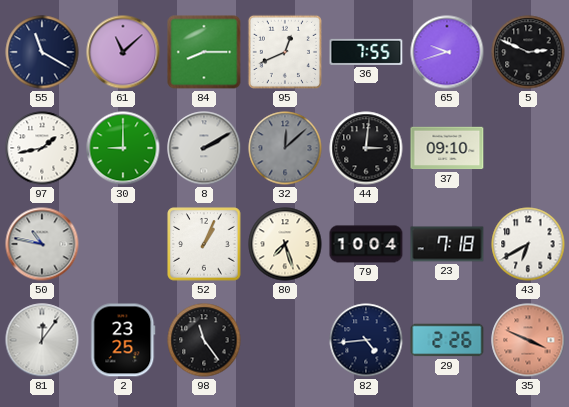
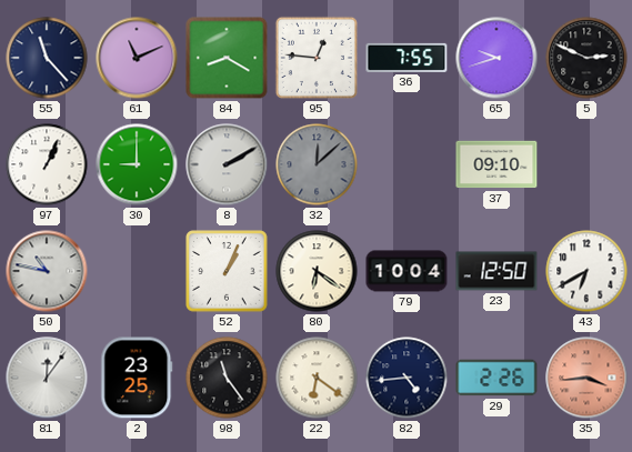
55: 11:20 -> 11:23
61: 11:08 -> 11:11
84: 8:15 -> 8:20
95: 12:41 -> 12:46
97: 1:43 -> 1:04
44: 3:01 -> none
80: 7:27 -> 6:21
23: 7:18 -> 12:50
22: none -> 6:21
35: 3:49 -> 3:44
